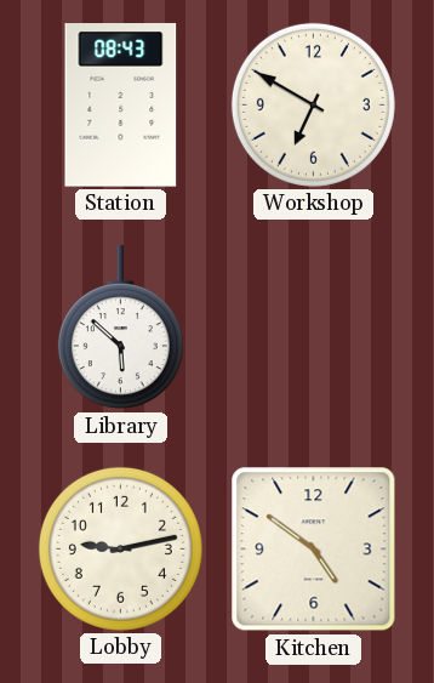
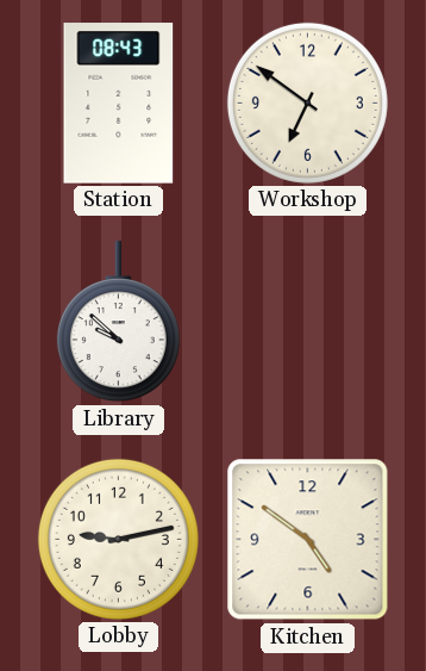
Workshop: 6:50 -> 6:51
Library: 5:52 -> 9:52
